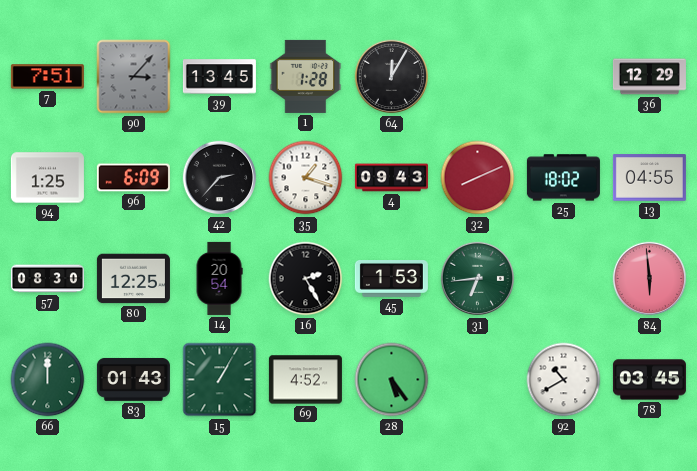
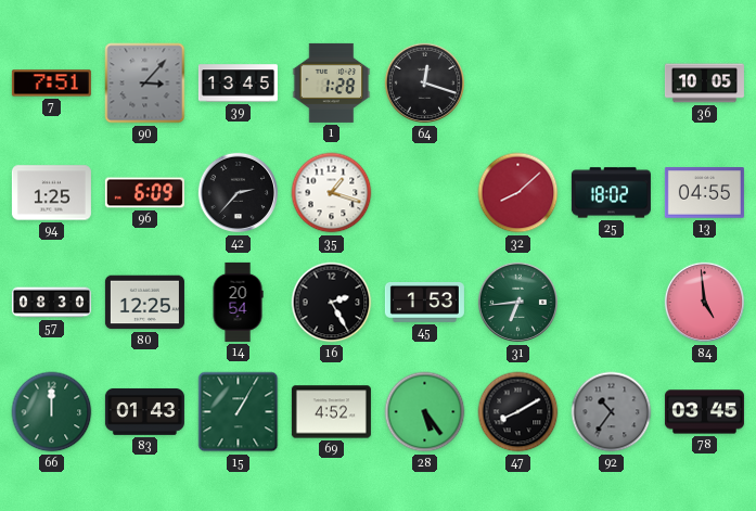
64: 12:05 -> 12:18
36: 12:29 -> 10:05
4: 09:43 -> none
32: 8:11 -> 8:08
84: 5:59 -> 4:59
47: none -> 8:10
92: 10:40 -> 10:36
92 dial: white -> grey
